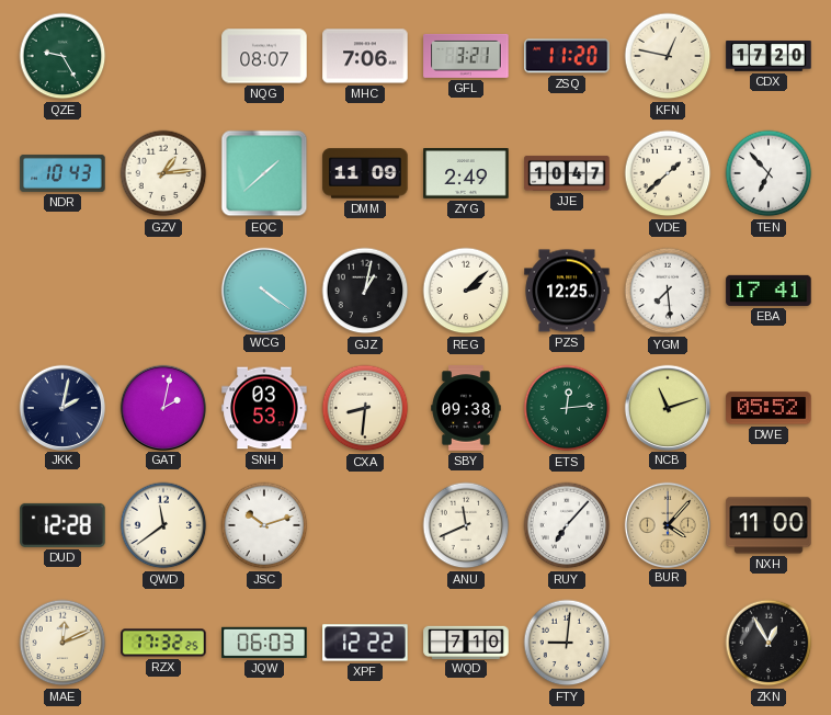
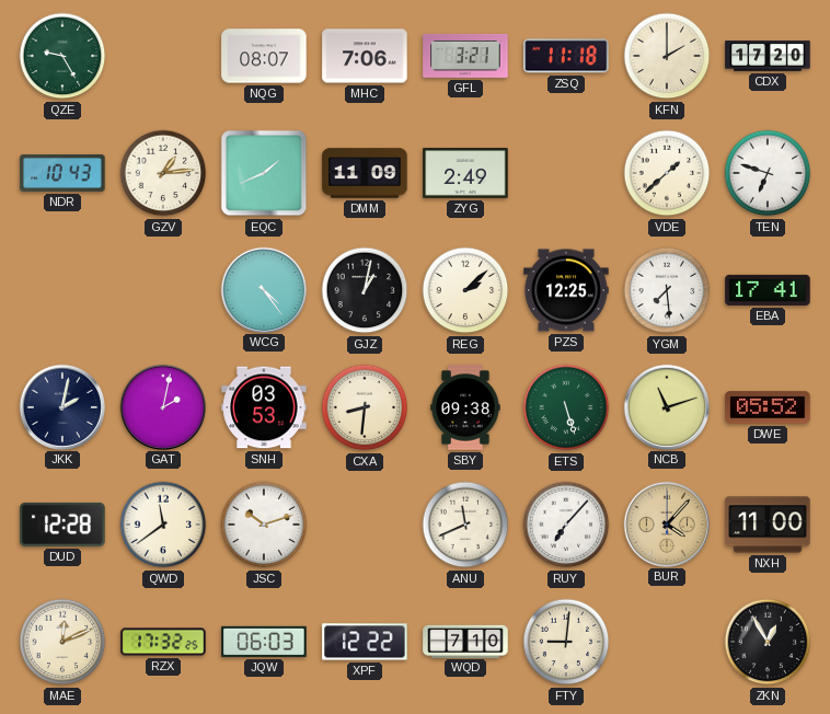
ZSQ: 11:20 -> 11:18
KFN: 12:47 -> 2:00
EQC: 1:38 -> 1:41
JJE: 10:47 -> none
TEN: 6:53 -> 6:48
WCG: 4:21 -> 4:24
ETS: 12:14 -> 5:27
